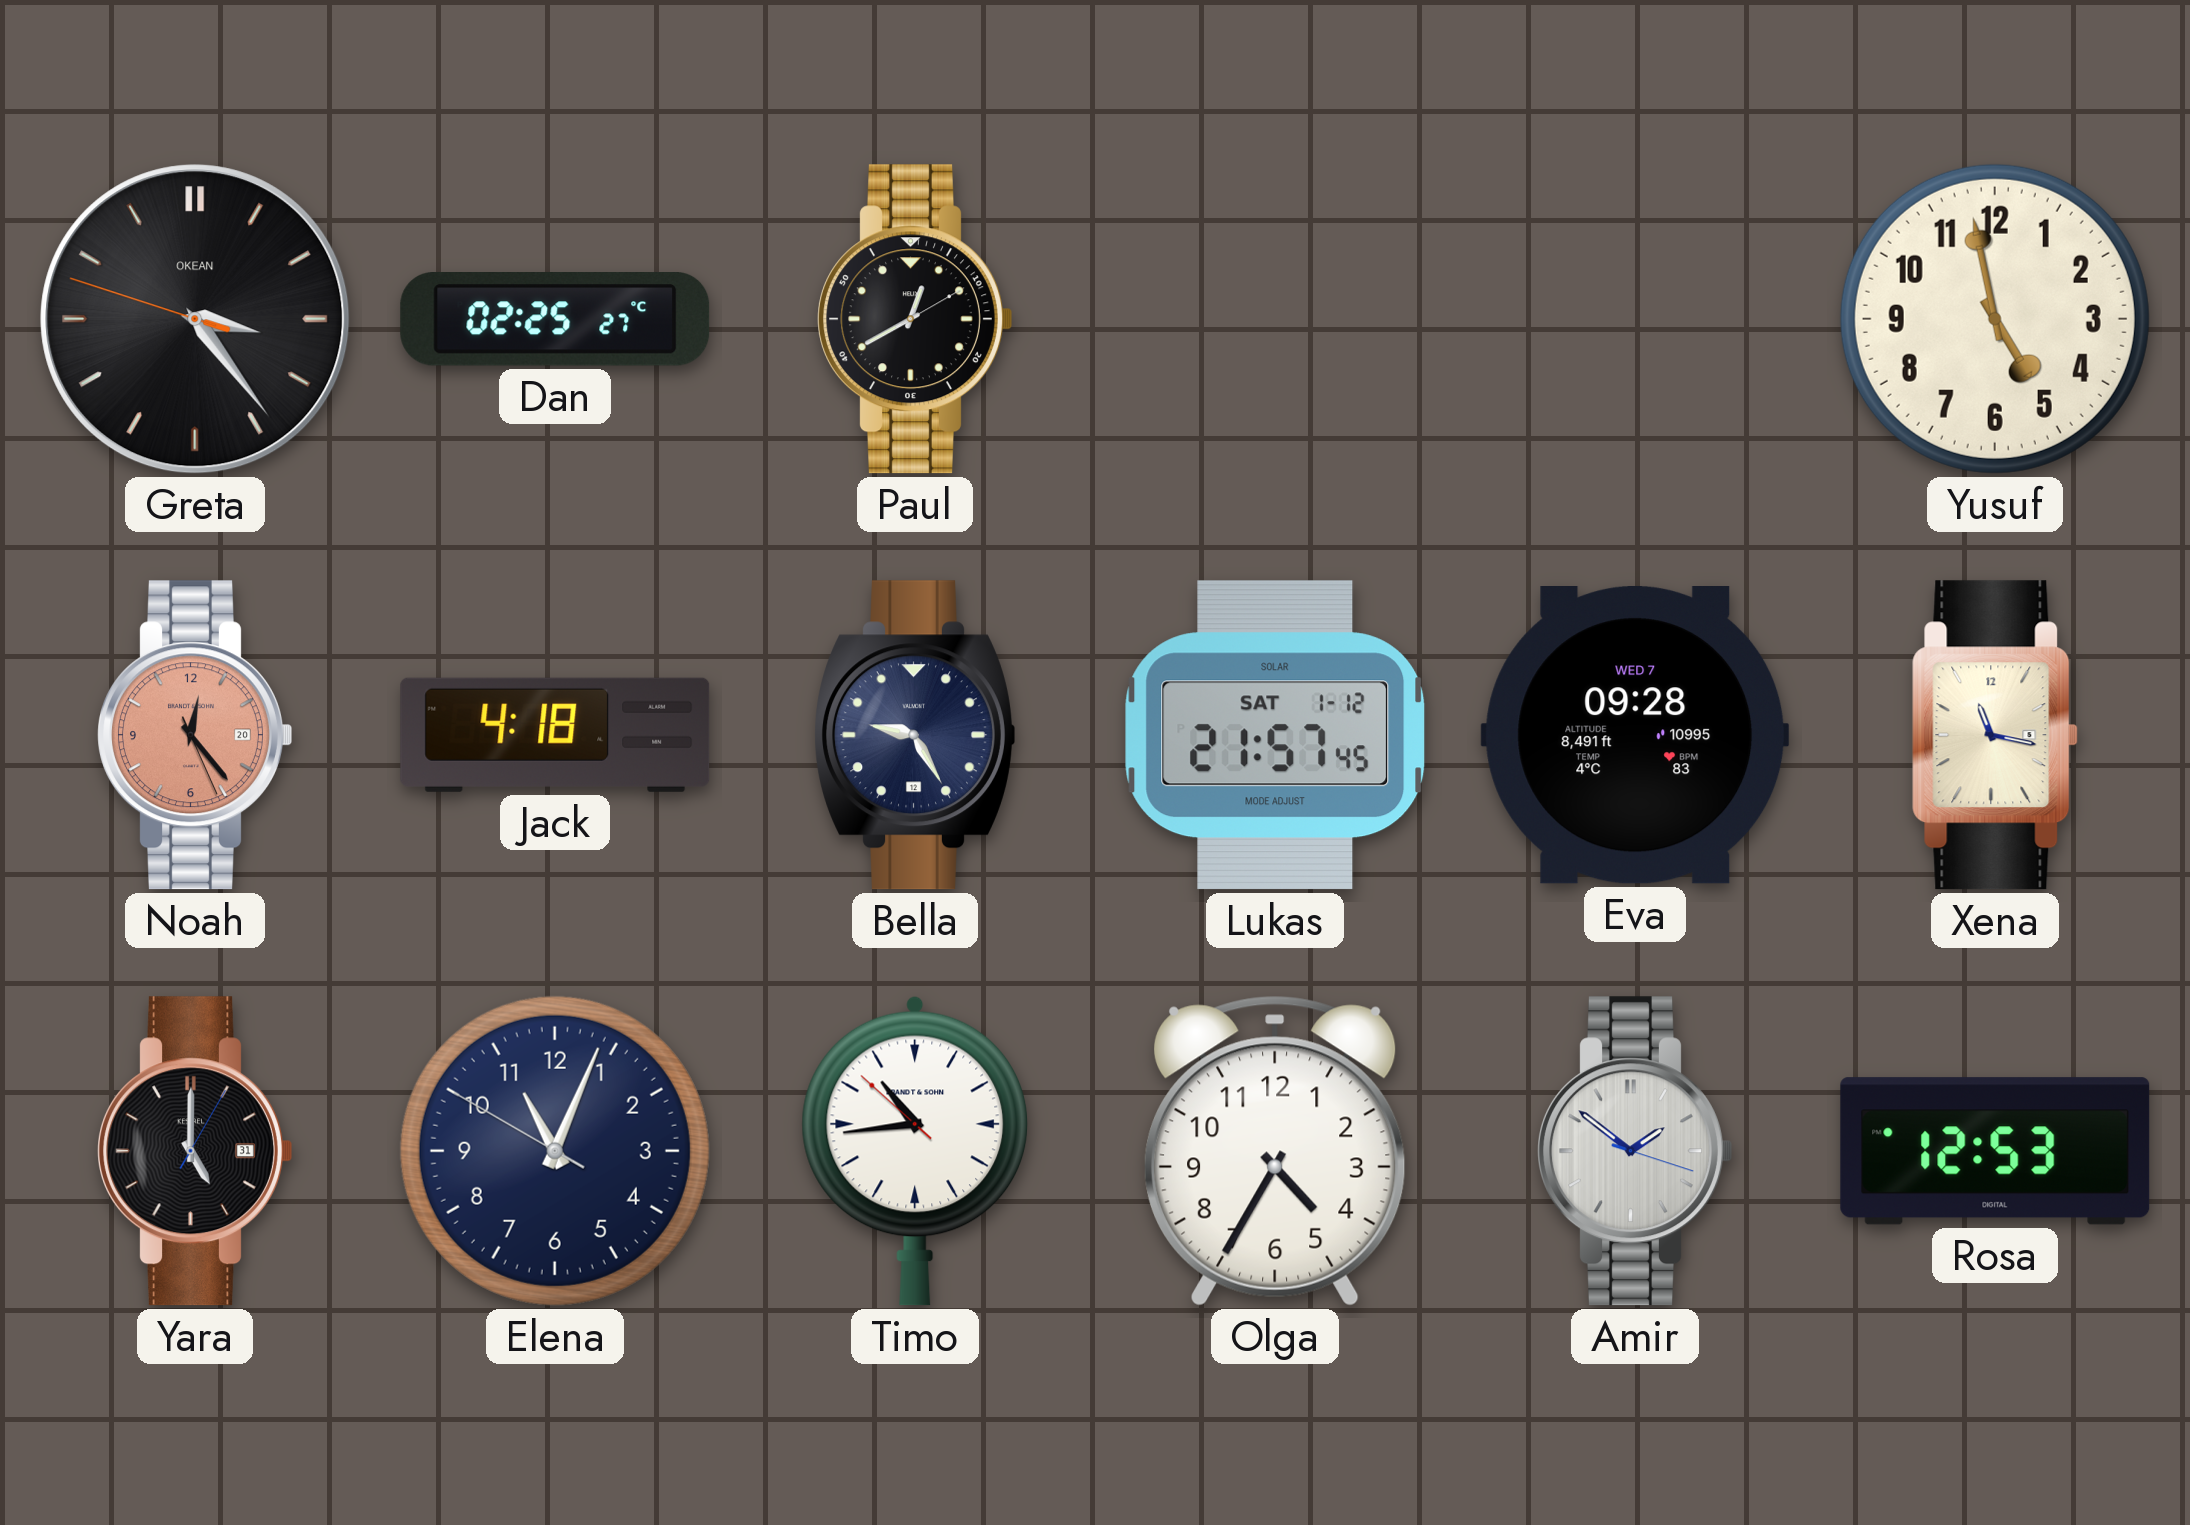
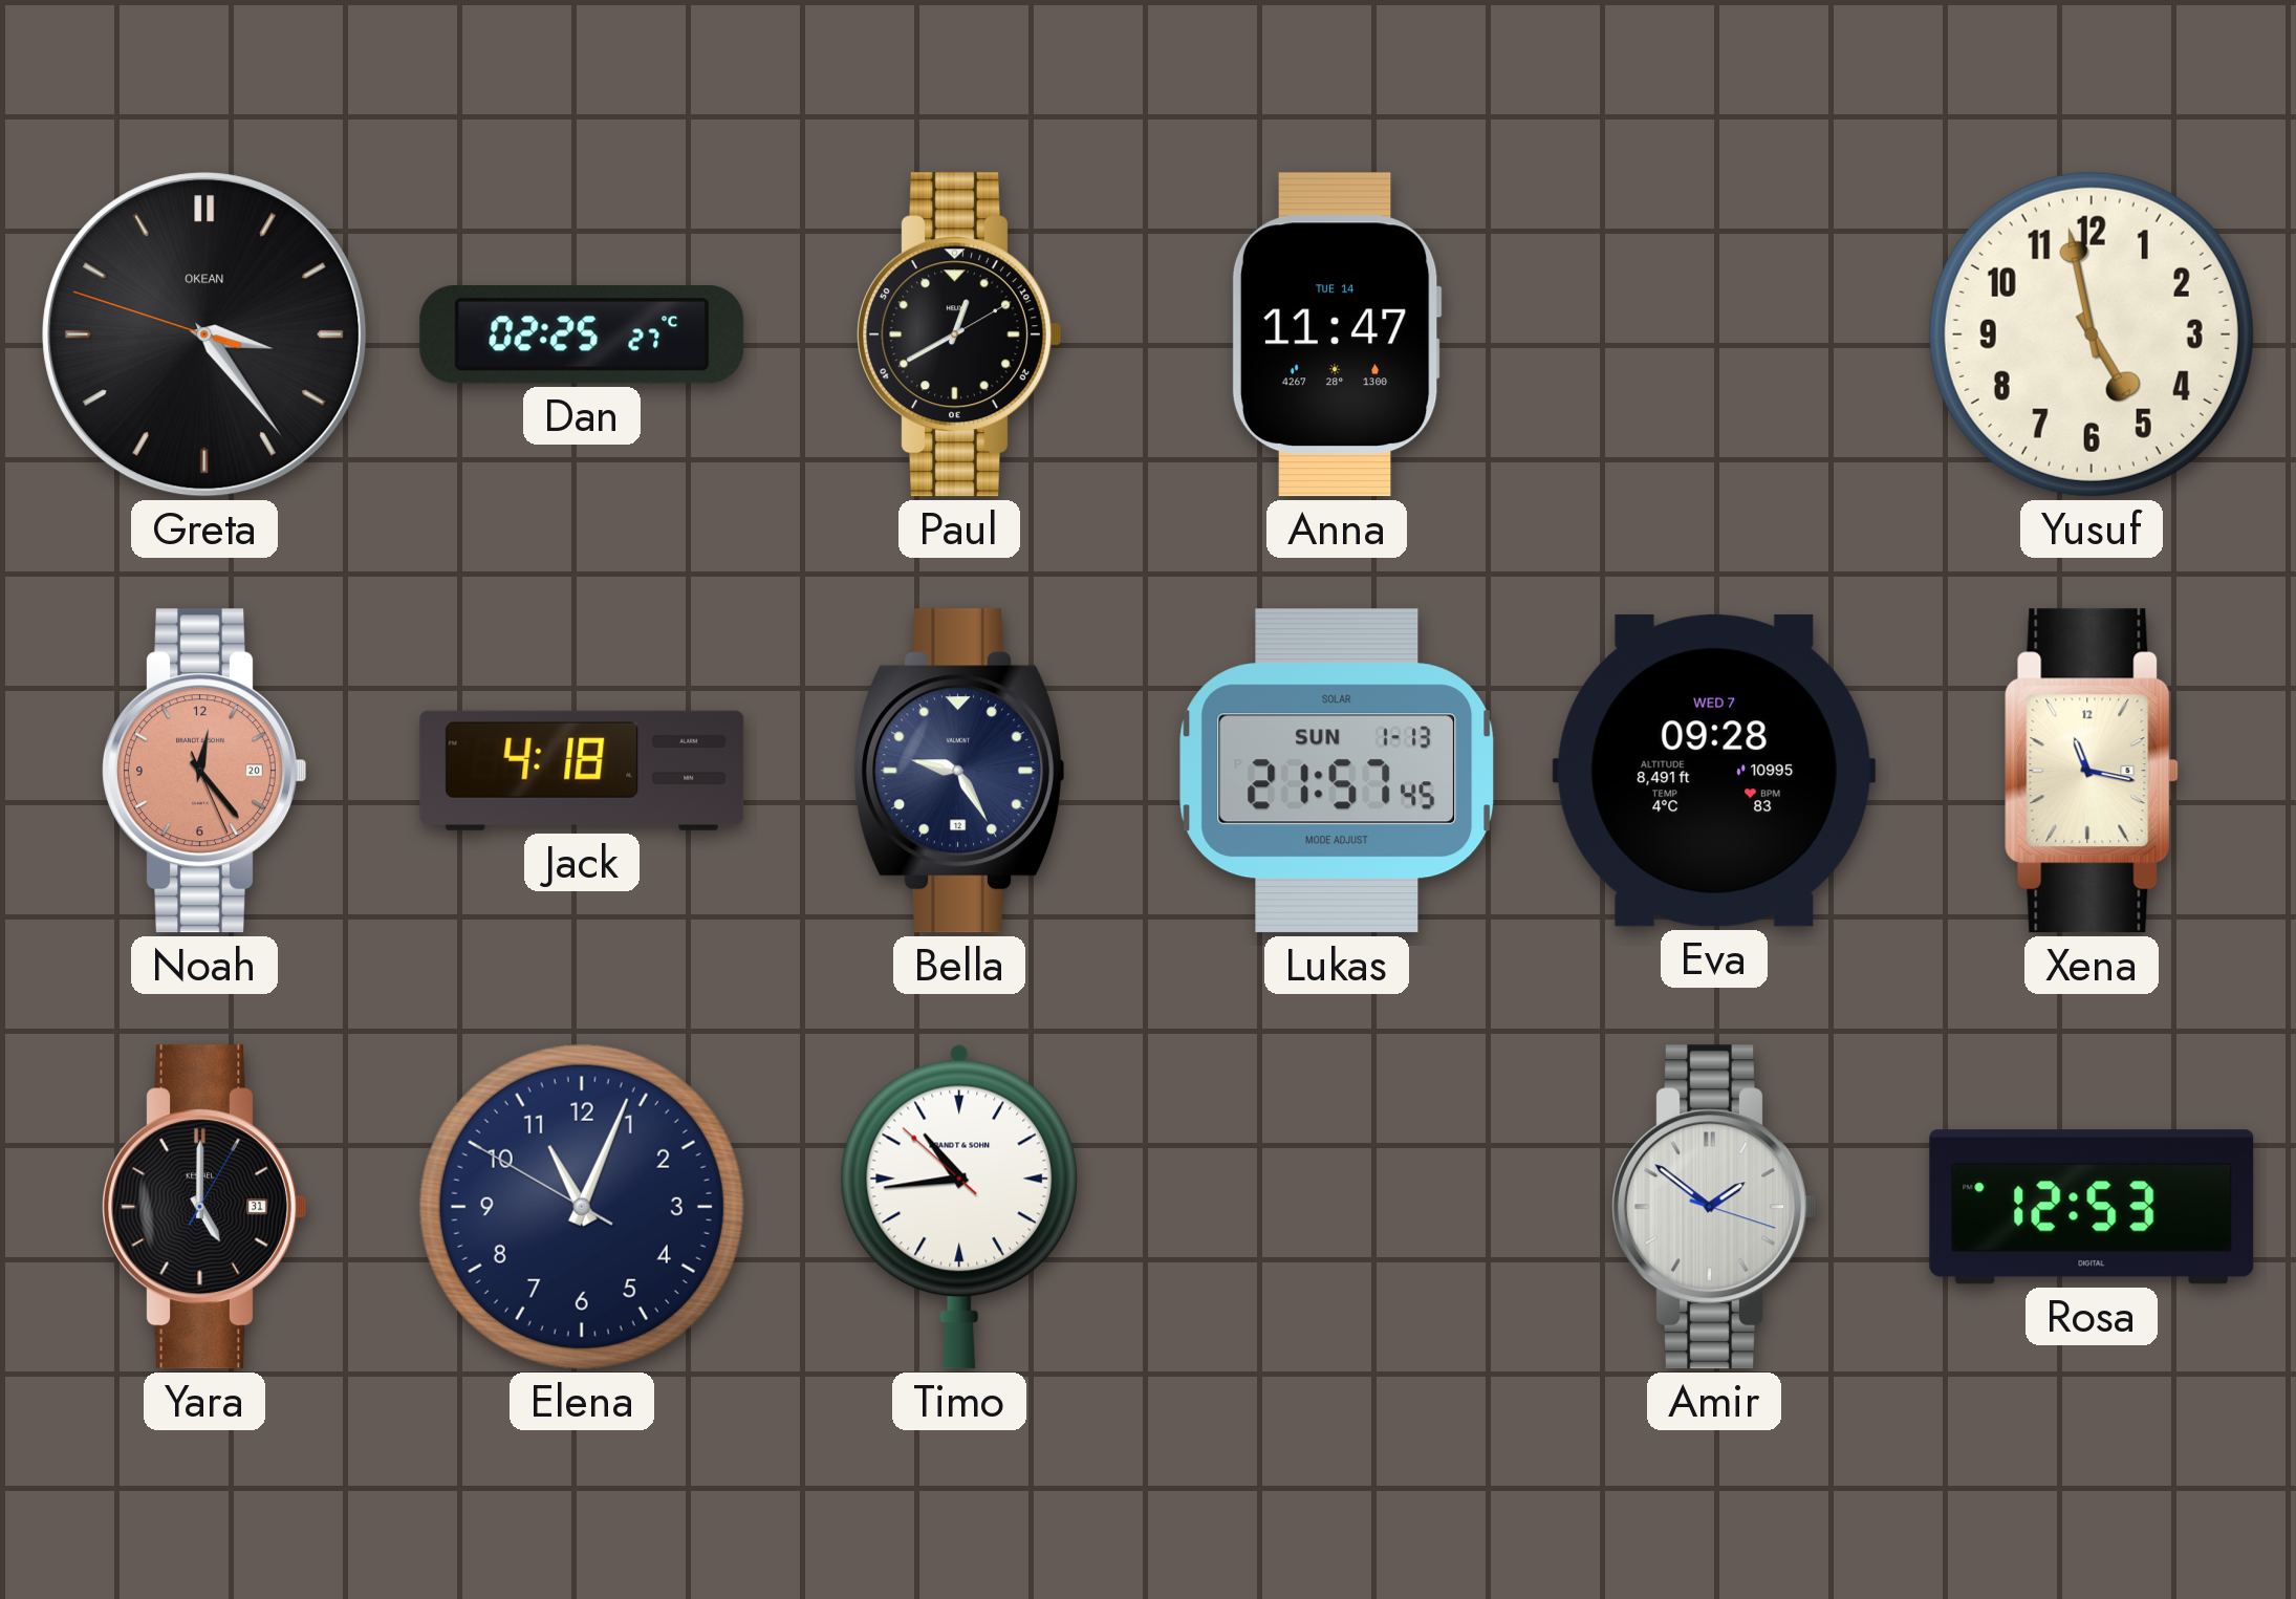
Anna: none -> 11:47
Lukas date: SAT 1-12 -> SUN 1-13
Olga: 4:35 -> none
